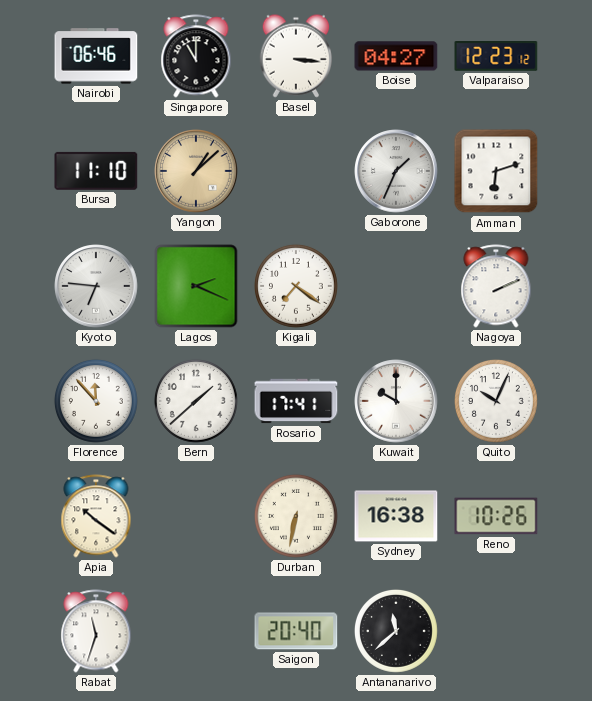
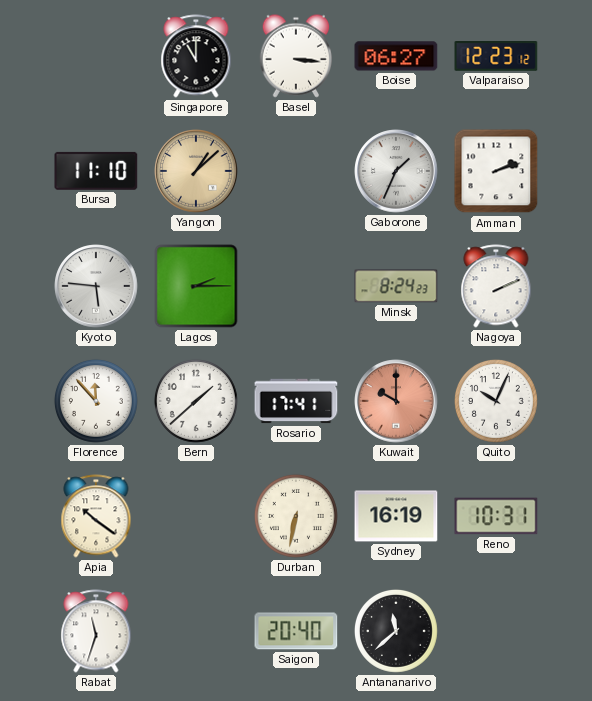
Nairobi: 06:46 -> none
Boise: 04:27 -> 06:27
Amman: 6:12 -> 2:12
Kyoto: 6:46 -> 5:46
Lagos: 2:19 -> 2:15
Kigali: 7:21 -> none
Minsk: none -> 8:24
Kuwait dial: white -> salmon
Sydney: 16:38 -> 16:19
Reno: 10:26 -> 10:31
